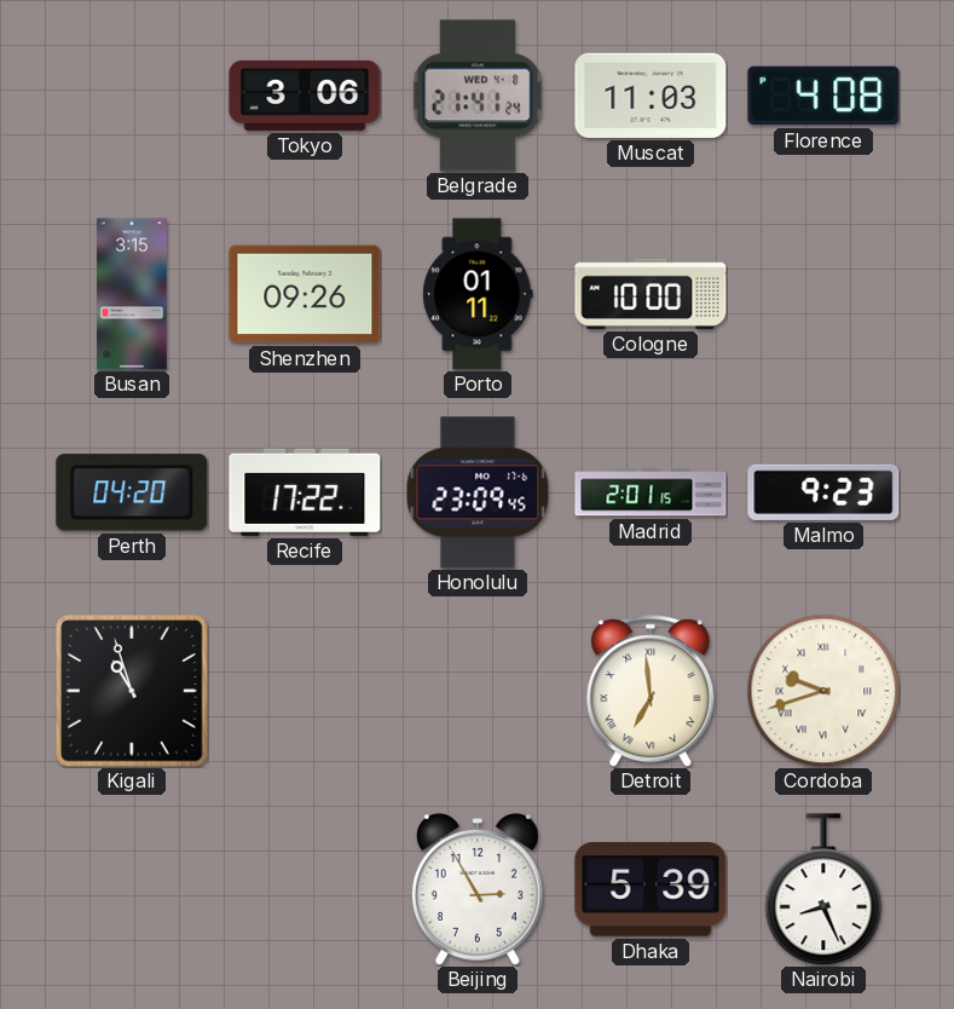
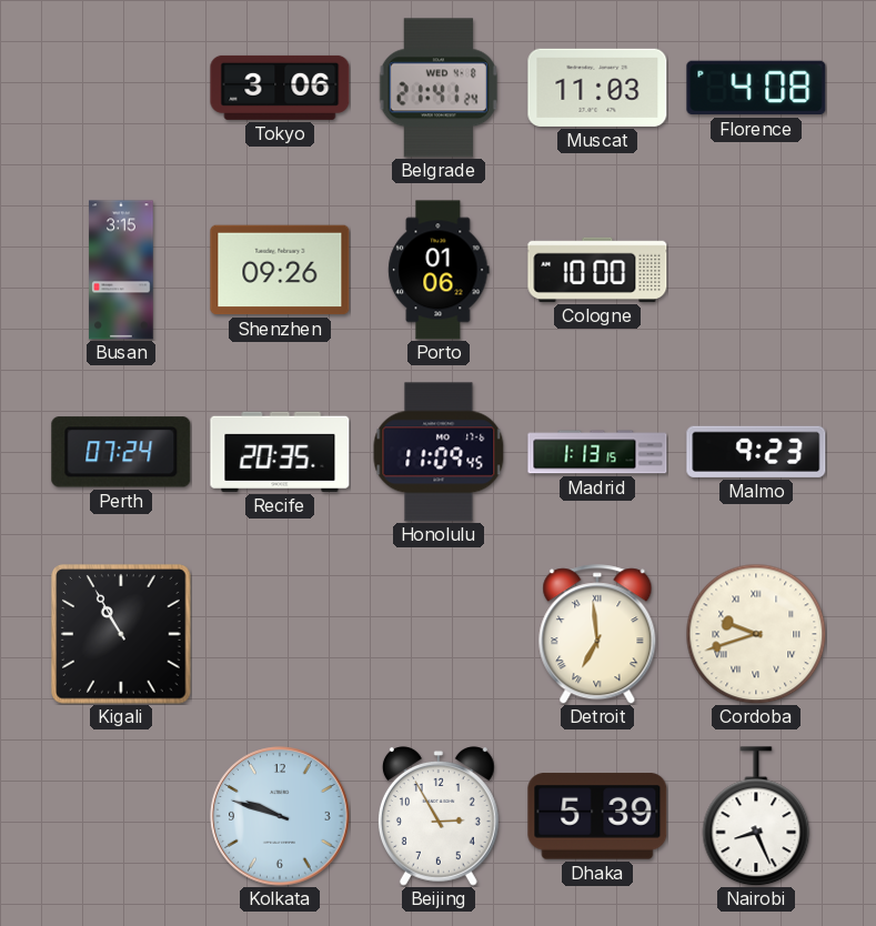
Porto: 01:11 -> 01:06
Perth: 04:20 -> 07:24
Recife: 17:22 -> 20:35
Honolulu: 23:09 -> 11:09
Madrid: 2:01 -> 1:13
Kigali: 10:57 -> 10:55
Kolkata: none -> 9:48
